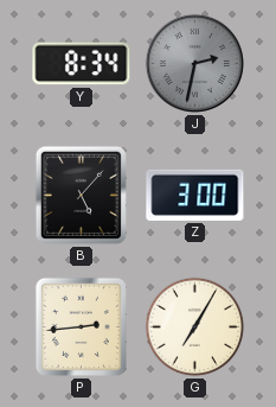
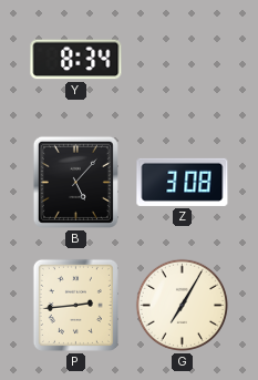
J: 2:32 -> none
Z: 3:00 -> 3:08
